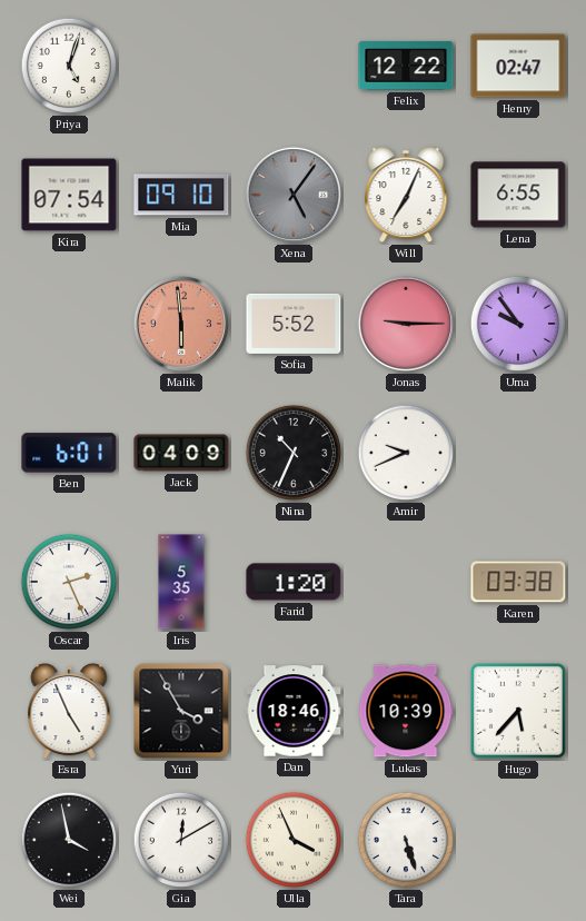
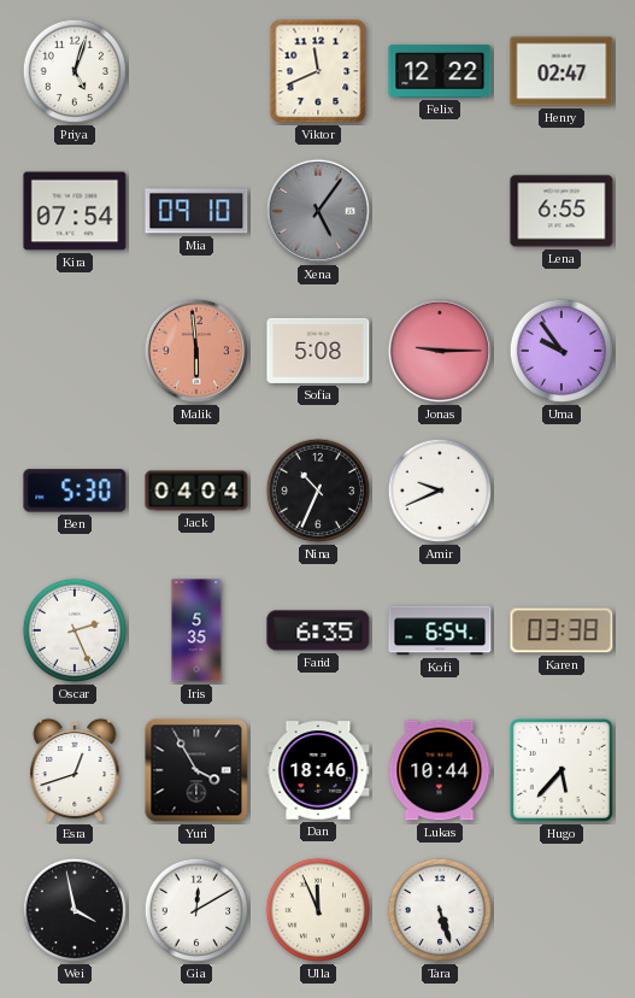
Viktor: none -> 11:41
Will: 7:04 -> none
Sofia: 5:52 -> 5:08
Ben: 6:01 -> 5:30
Jack: 04:09 -> 04:04
Farid: 1:20 -> 6:35
Kofi: none -> 6:54
Esra: 4:56 -> 12:42
Lukas: 10:39 -> 10:44
Ulla: 3:56 -> 11:56
